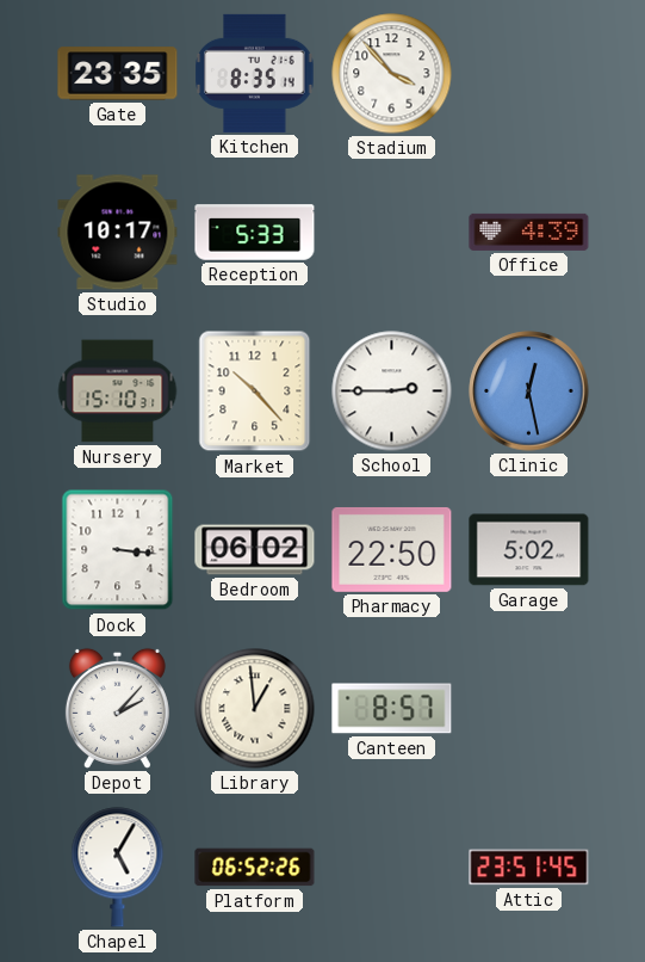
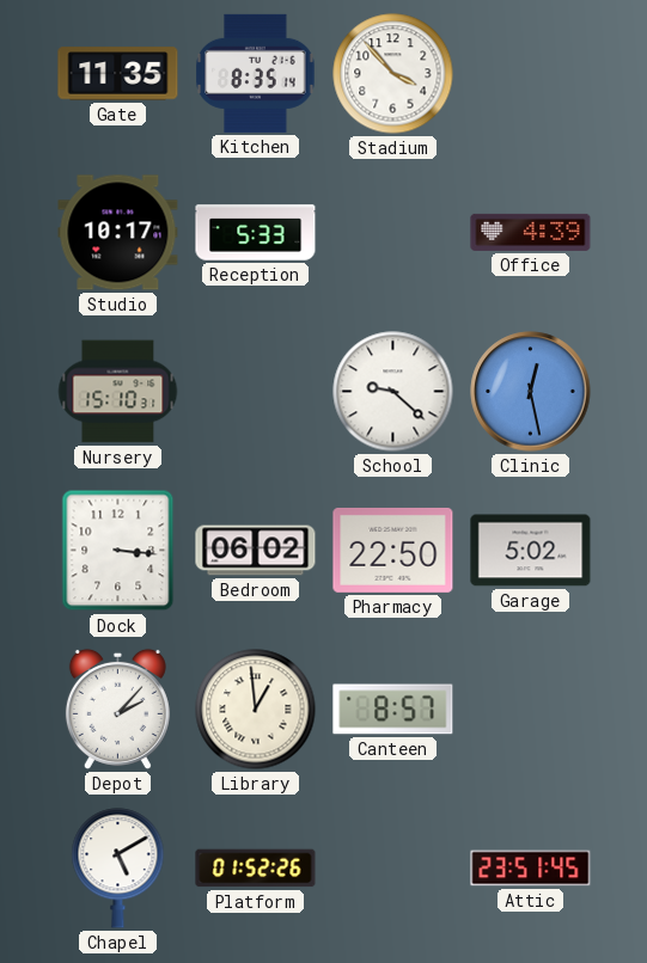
Gate: 23:35 -> 11:35
Market: 10:23 -> none
School: 2:45 -> 9:22
Chapel: 5:05 -> 5:10
Platform: 06:52 -> 01:52
